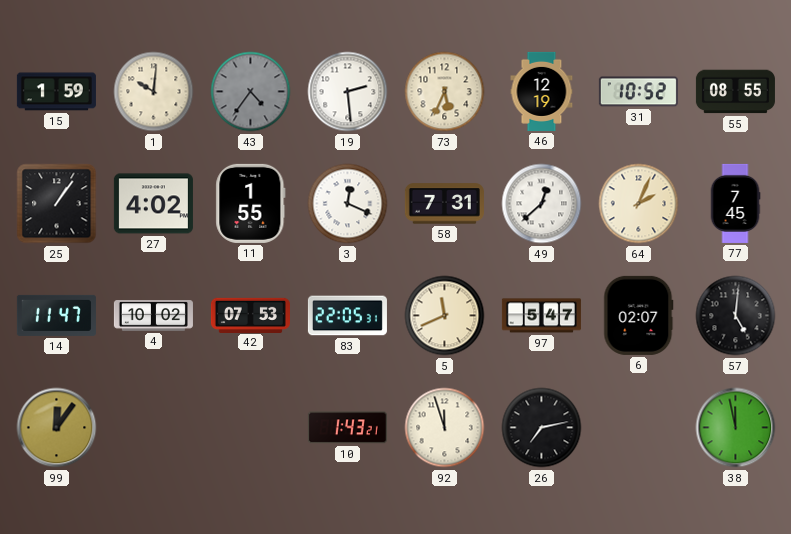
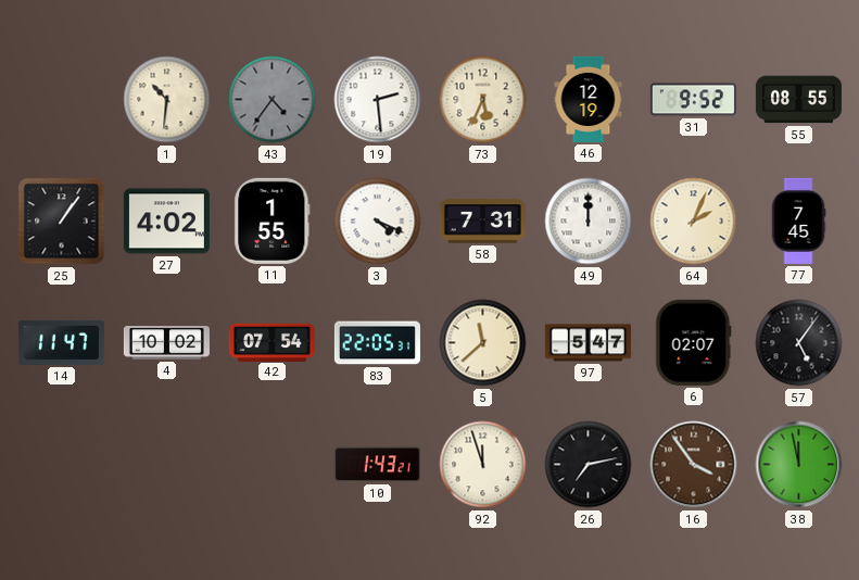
15: 1:59 -> none
1: 10:01 -> 10:31
31: 10:52 -> 9:52
3: 12:19 -> 4:19
49: 12:38 -> 12:00
42: 07:53 -> 07:54
5: 11:41 -> 11:38
57: 5:01 -> 5:06
99: 12:06 -> none
16: none -> 3:54
